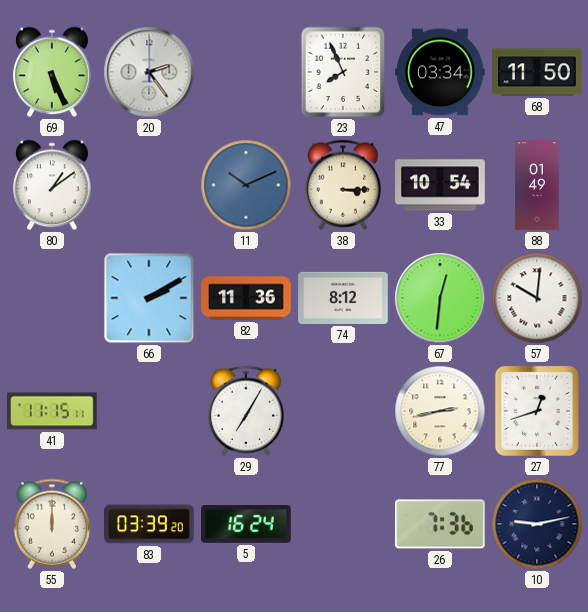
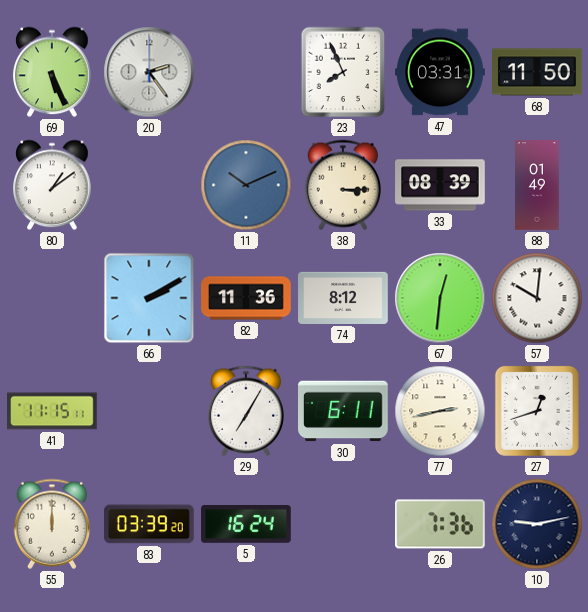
47: 03:34 -> 03:31
33: 10:54 -> 08:39
30: none -> 6:11
